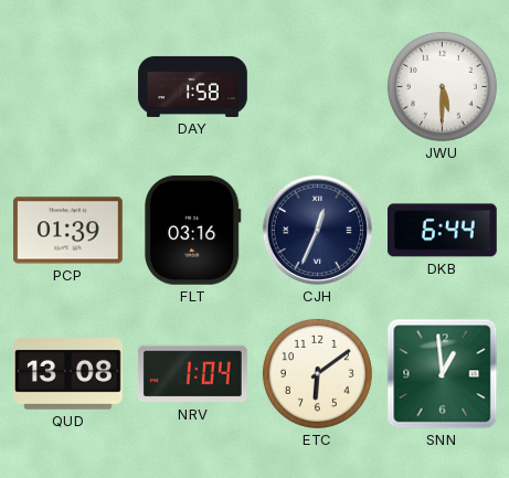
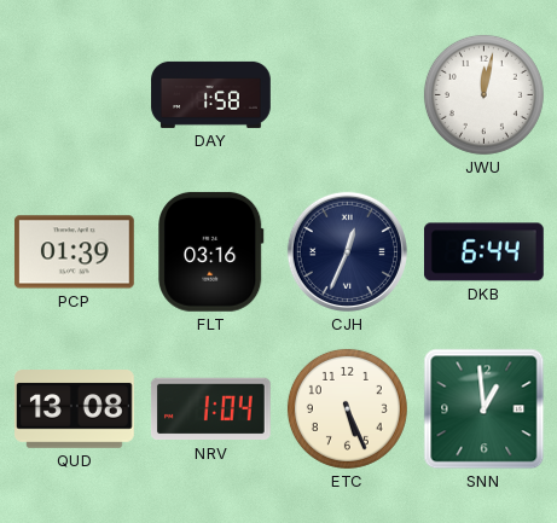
JWU: 5:30 -> 12:02
ETC: 6:09 -> 5:26
